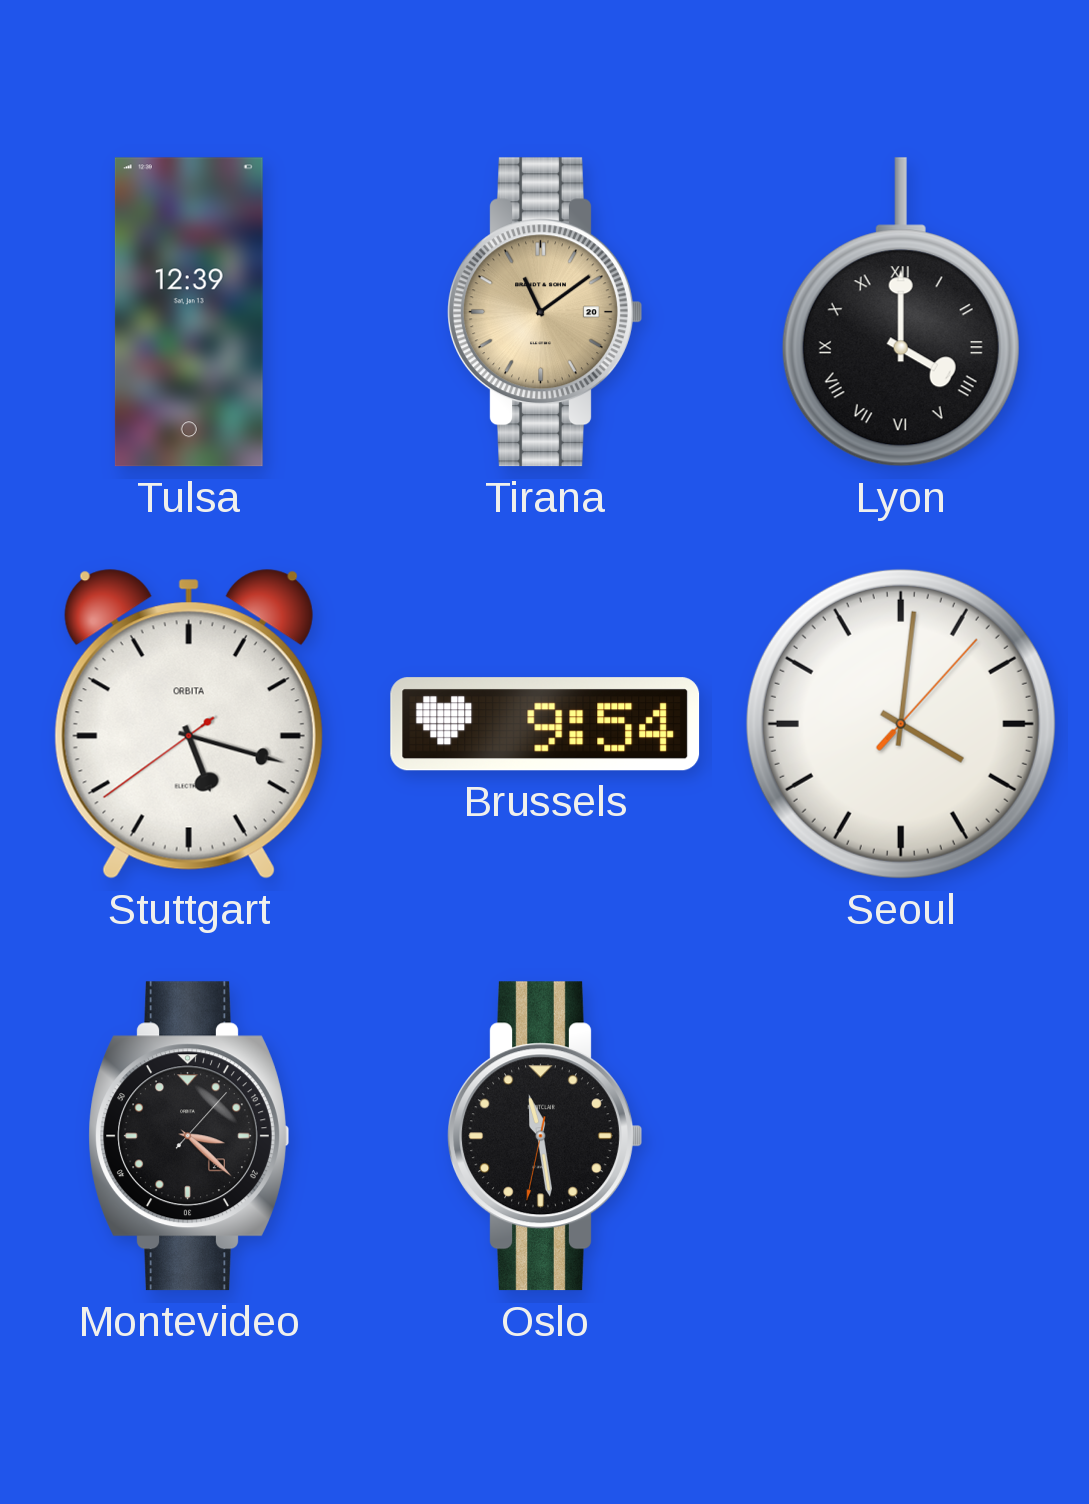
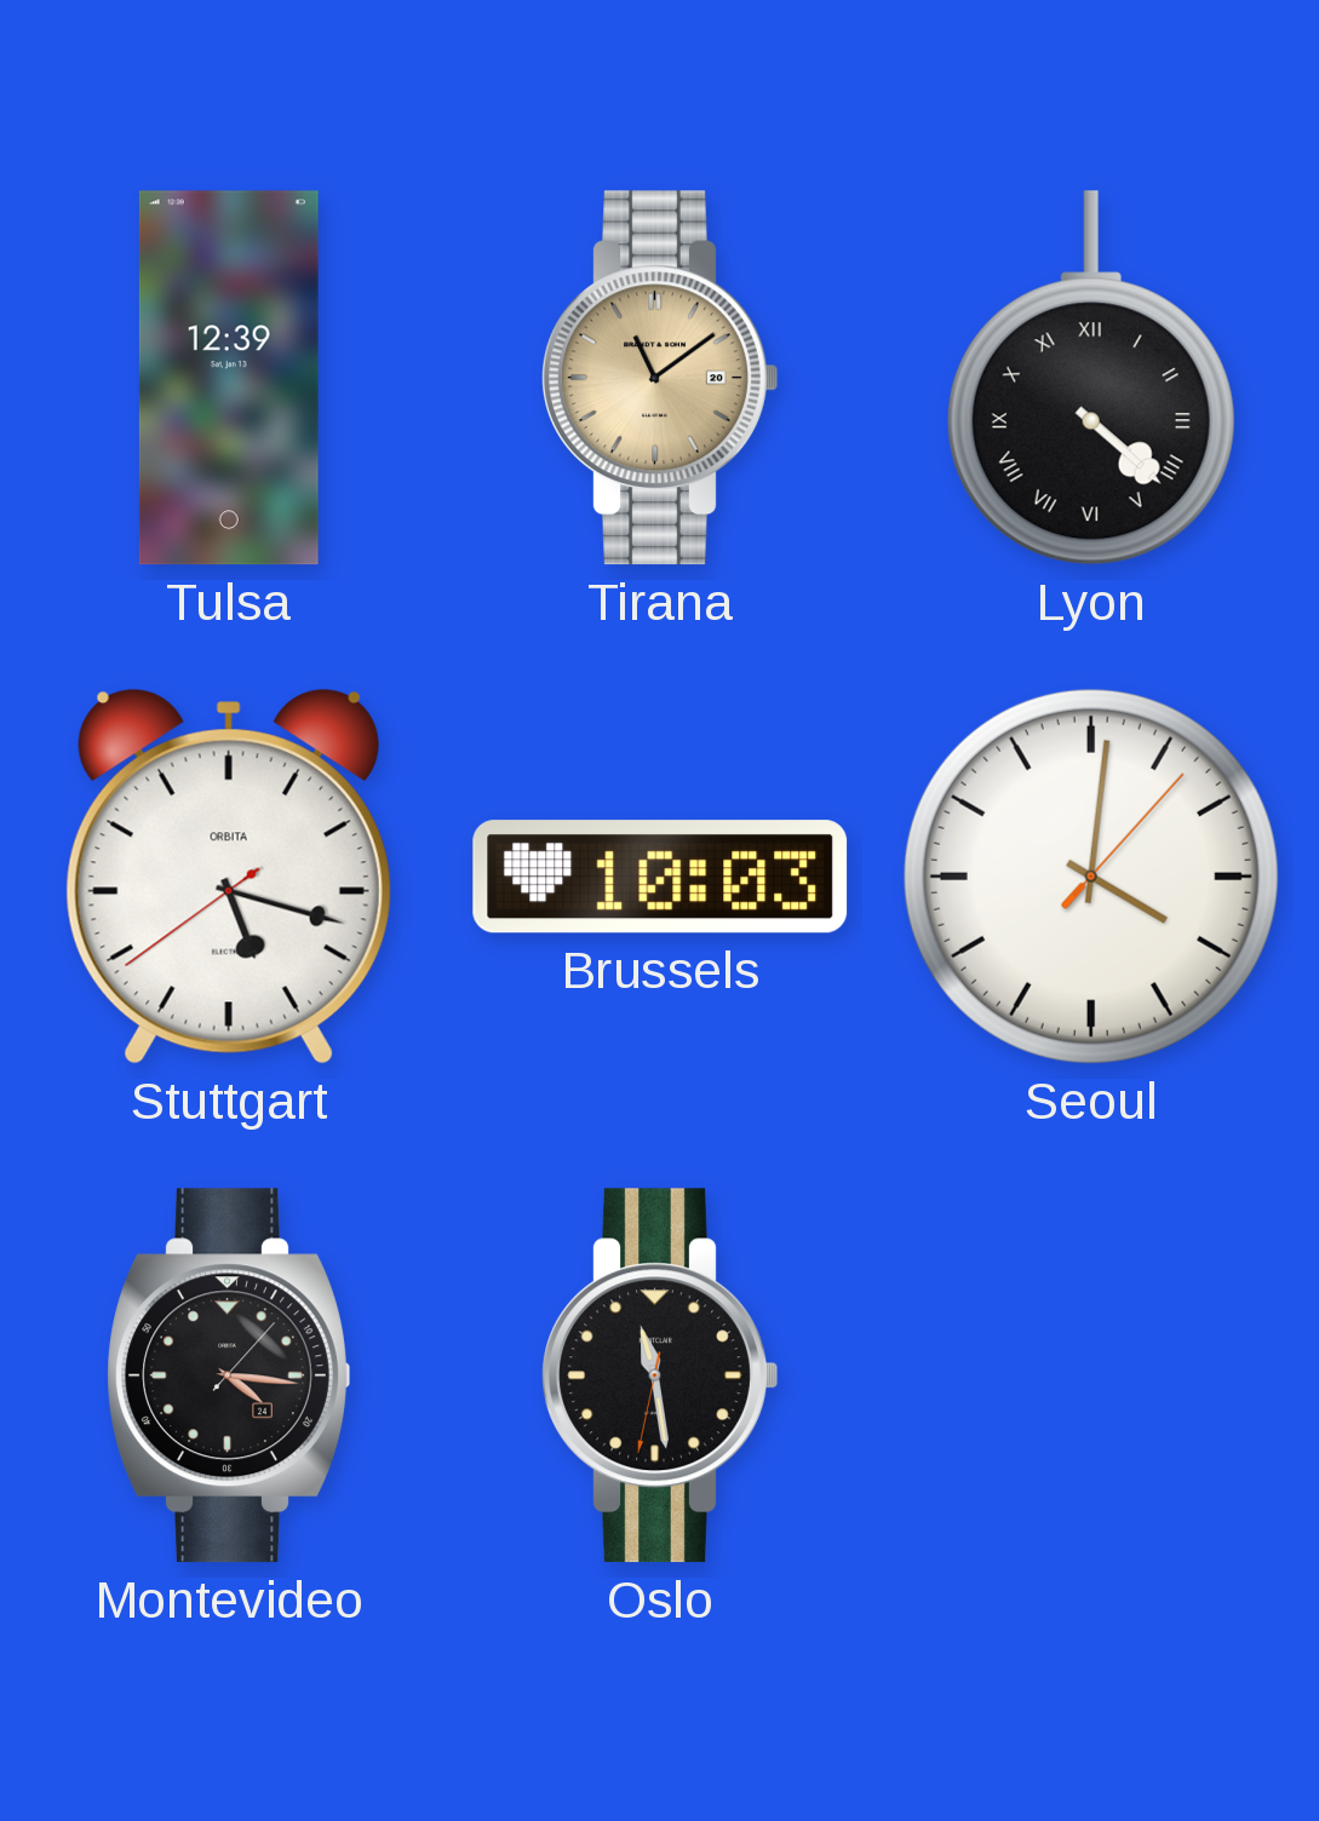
Lyon: 4:00 -> 4:22
Brussels: 9:54 -> 10:03
Montevideo: 3:22 -> 4:16
